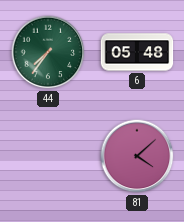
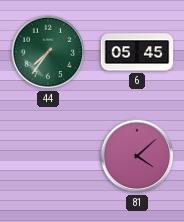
6: 05:48 -> 05:45
